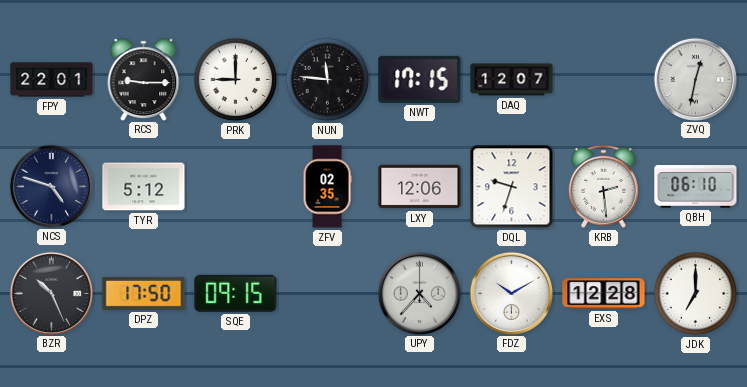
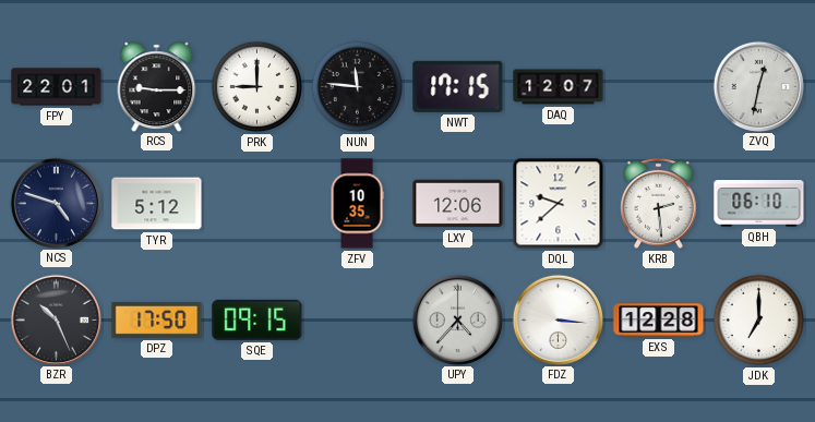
ZFV: 02:35 -> 10:35
DQL: 9:33 -> 9:38
FDZ: 10:10 -> 3:16
